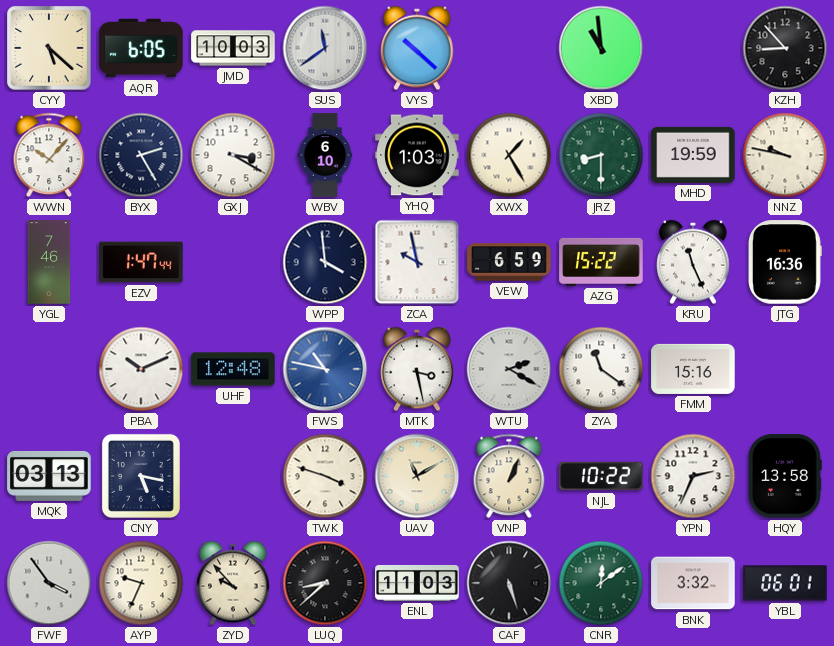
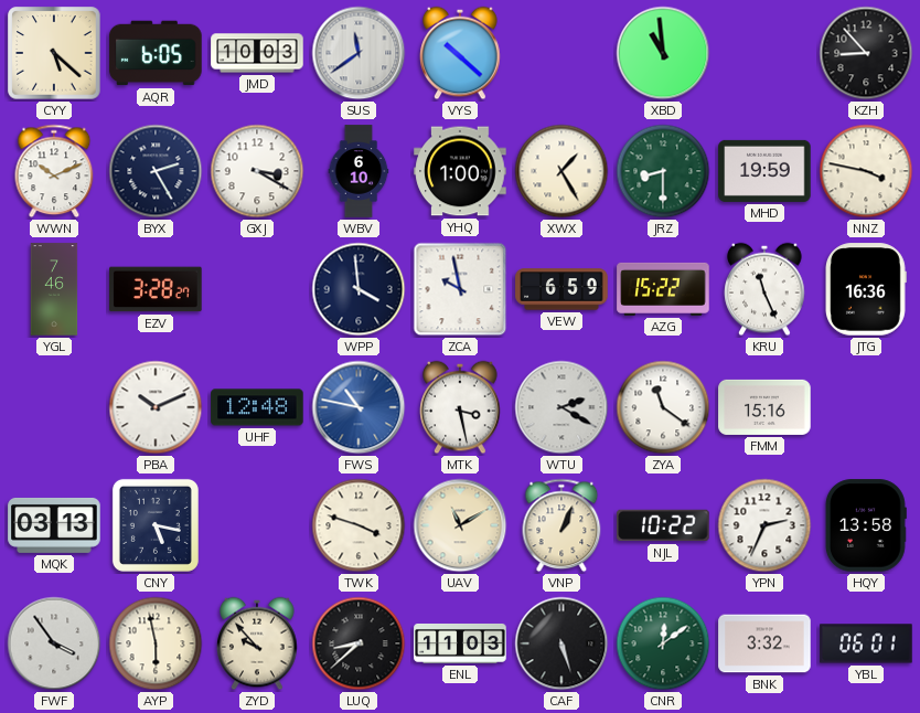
WWN: 10:07 -> 10:11
YHQ: 1:03 -> 1:00
NNZ: 9:47 -> 3:47
EZV: 1:47 -> 3:28
AYP: 9:34 -> 5:58
